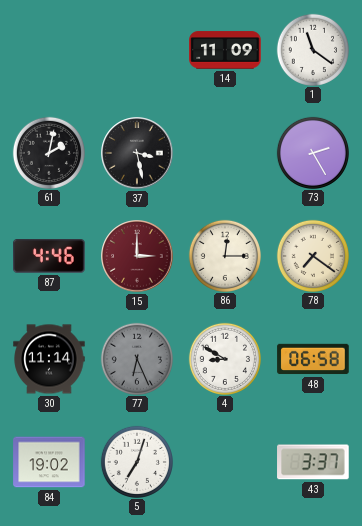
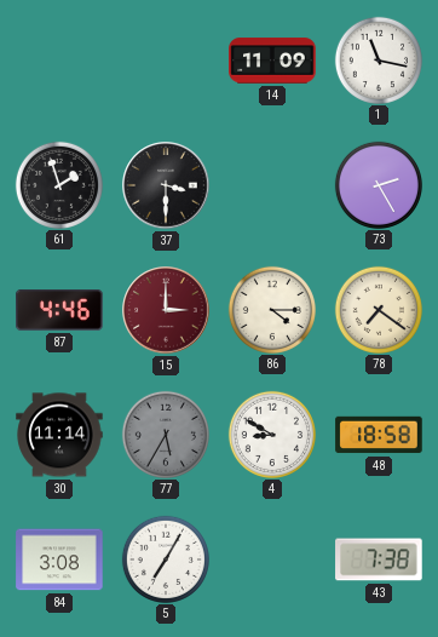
1: 11:21 -> 11:17
61: 2:02 -> 1:57
37: 3:28 -> 3:30
86: 12:15 -> 4:15
77: 6:26 -> 5:35
48: 06:58 -> 18:58
84: 19:02 -> 3:08
5: 7:03 -> 7:05
43: 3:37 -> 7:38
